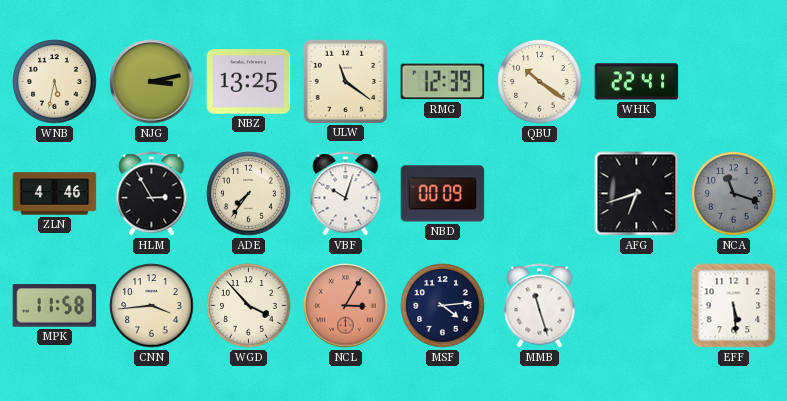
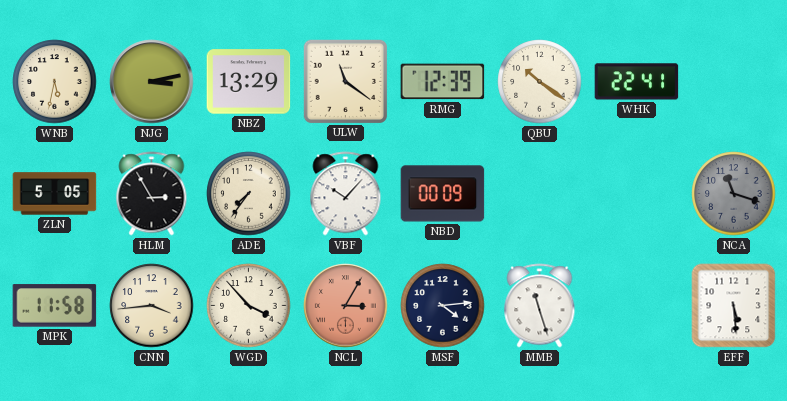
NBZ: 13:25 -> 13:29
ZLN: 4:46 -> 5:05
VBF: 10:03 -> 10:07
AFG: 6:42 -> none
